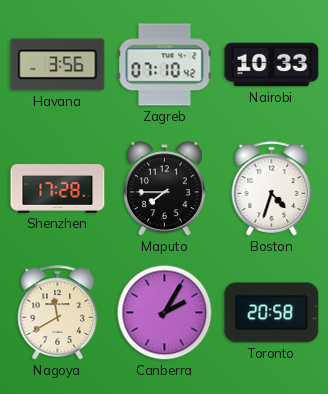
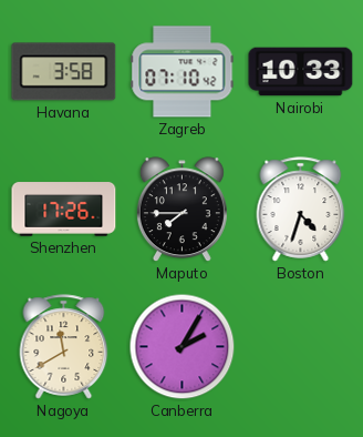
Havana: 3:56 -> 3:58
Shenzhen: 17:28 -> 17:26
Toronto: 20:58 -> none
